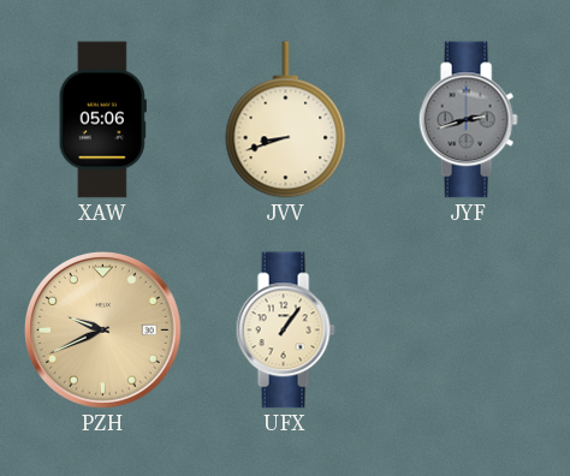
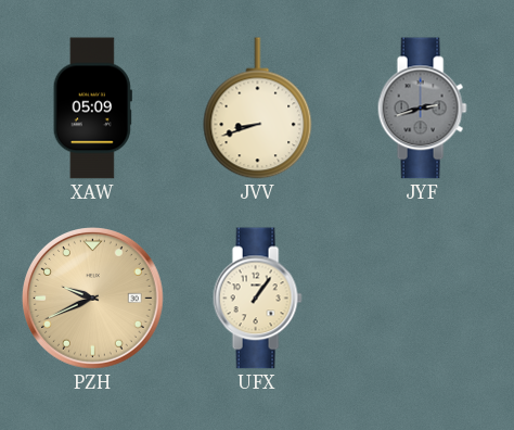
XAW: 05:06 -> 05:09
